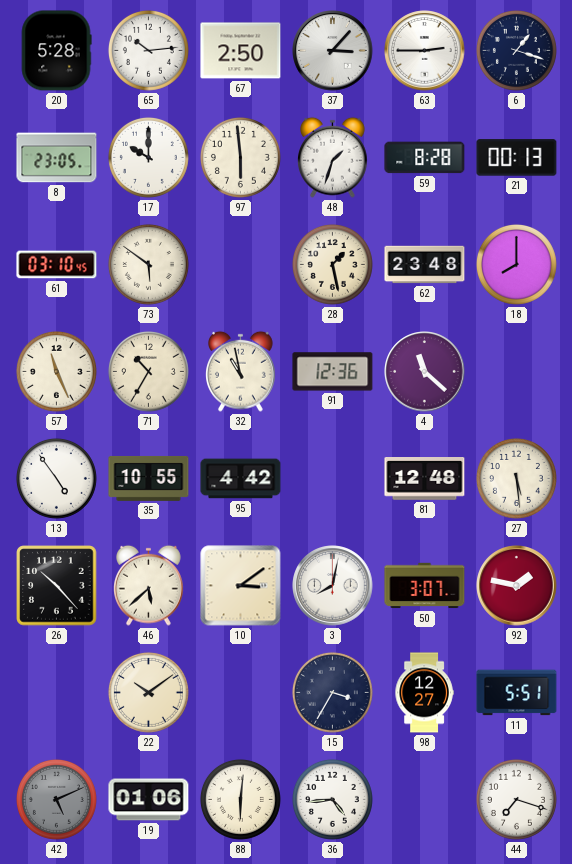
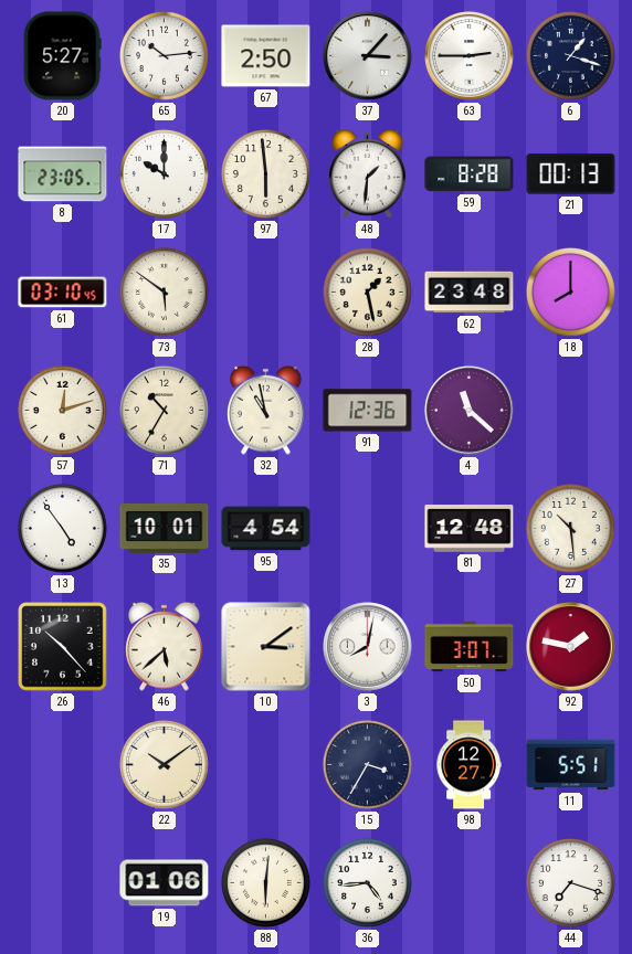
20: 5:28 -> 5:27
48: 1:33 -> 1:31
57: 11:26 -> 12:12
35: 10:55 -> 10:01
95: 4:42 -> 4:54
27: 5:29 -> 10:29
42: 5:11 -> none
